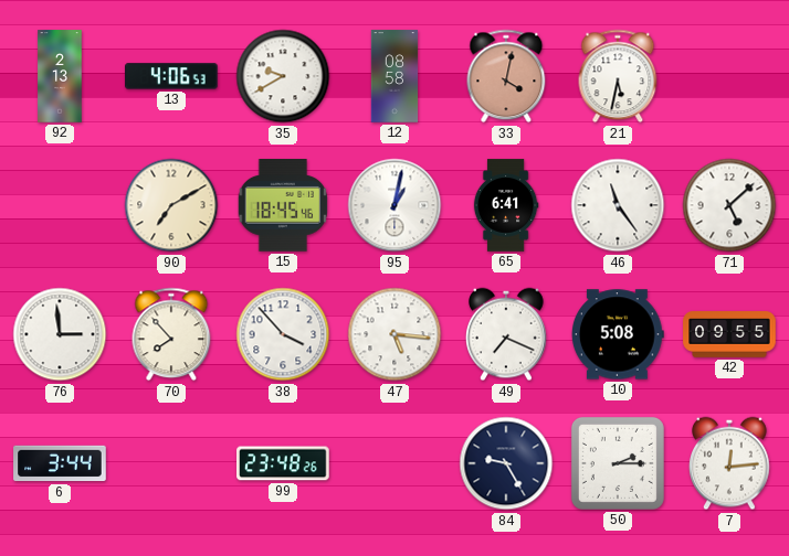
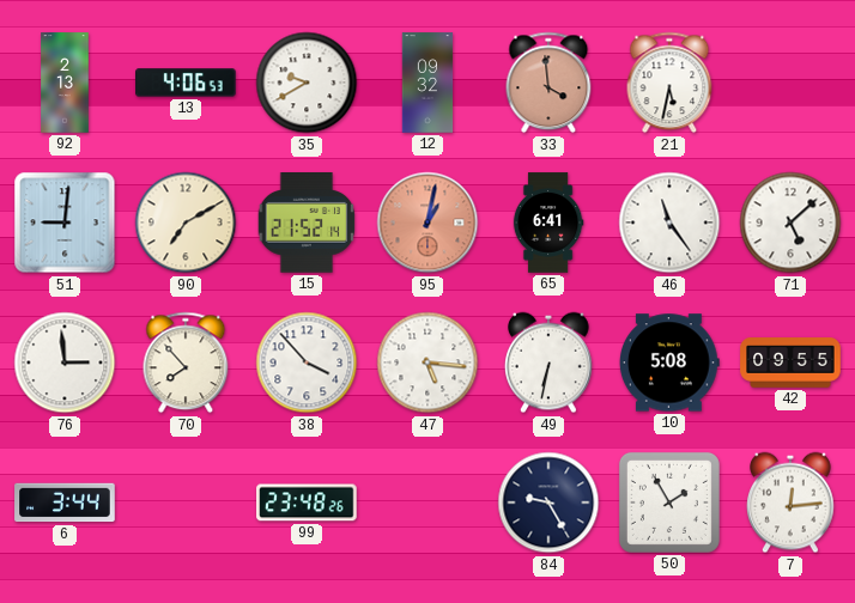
12: 08:58 -> 09:32
33: 4:02 -> 3:59
51: none -> 9:01
15: 18:45 -> 21:52
95 dial: white -> salmon
49: 7:19 -> 6:32
50: 2:15 -> 1:55
